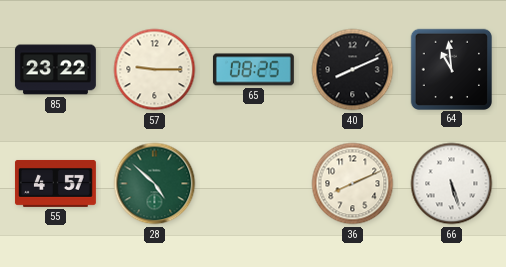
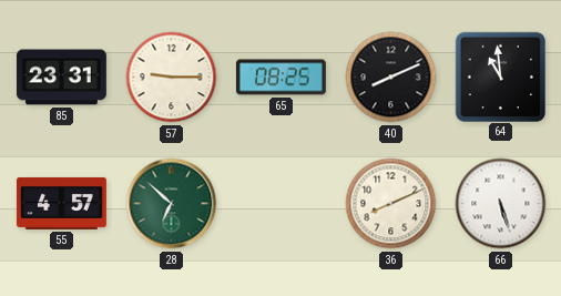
85: 23:22 -> 23:31
28: 4:52 -> 6:52
